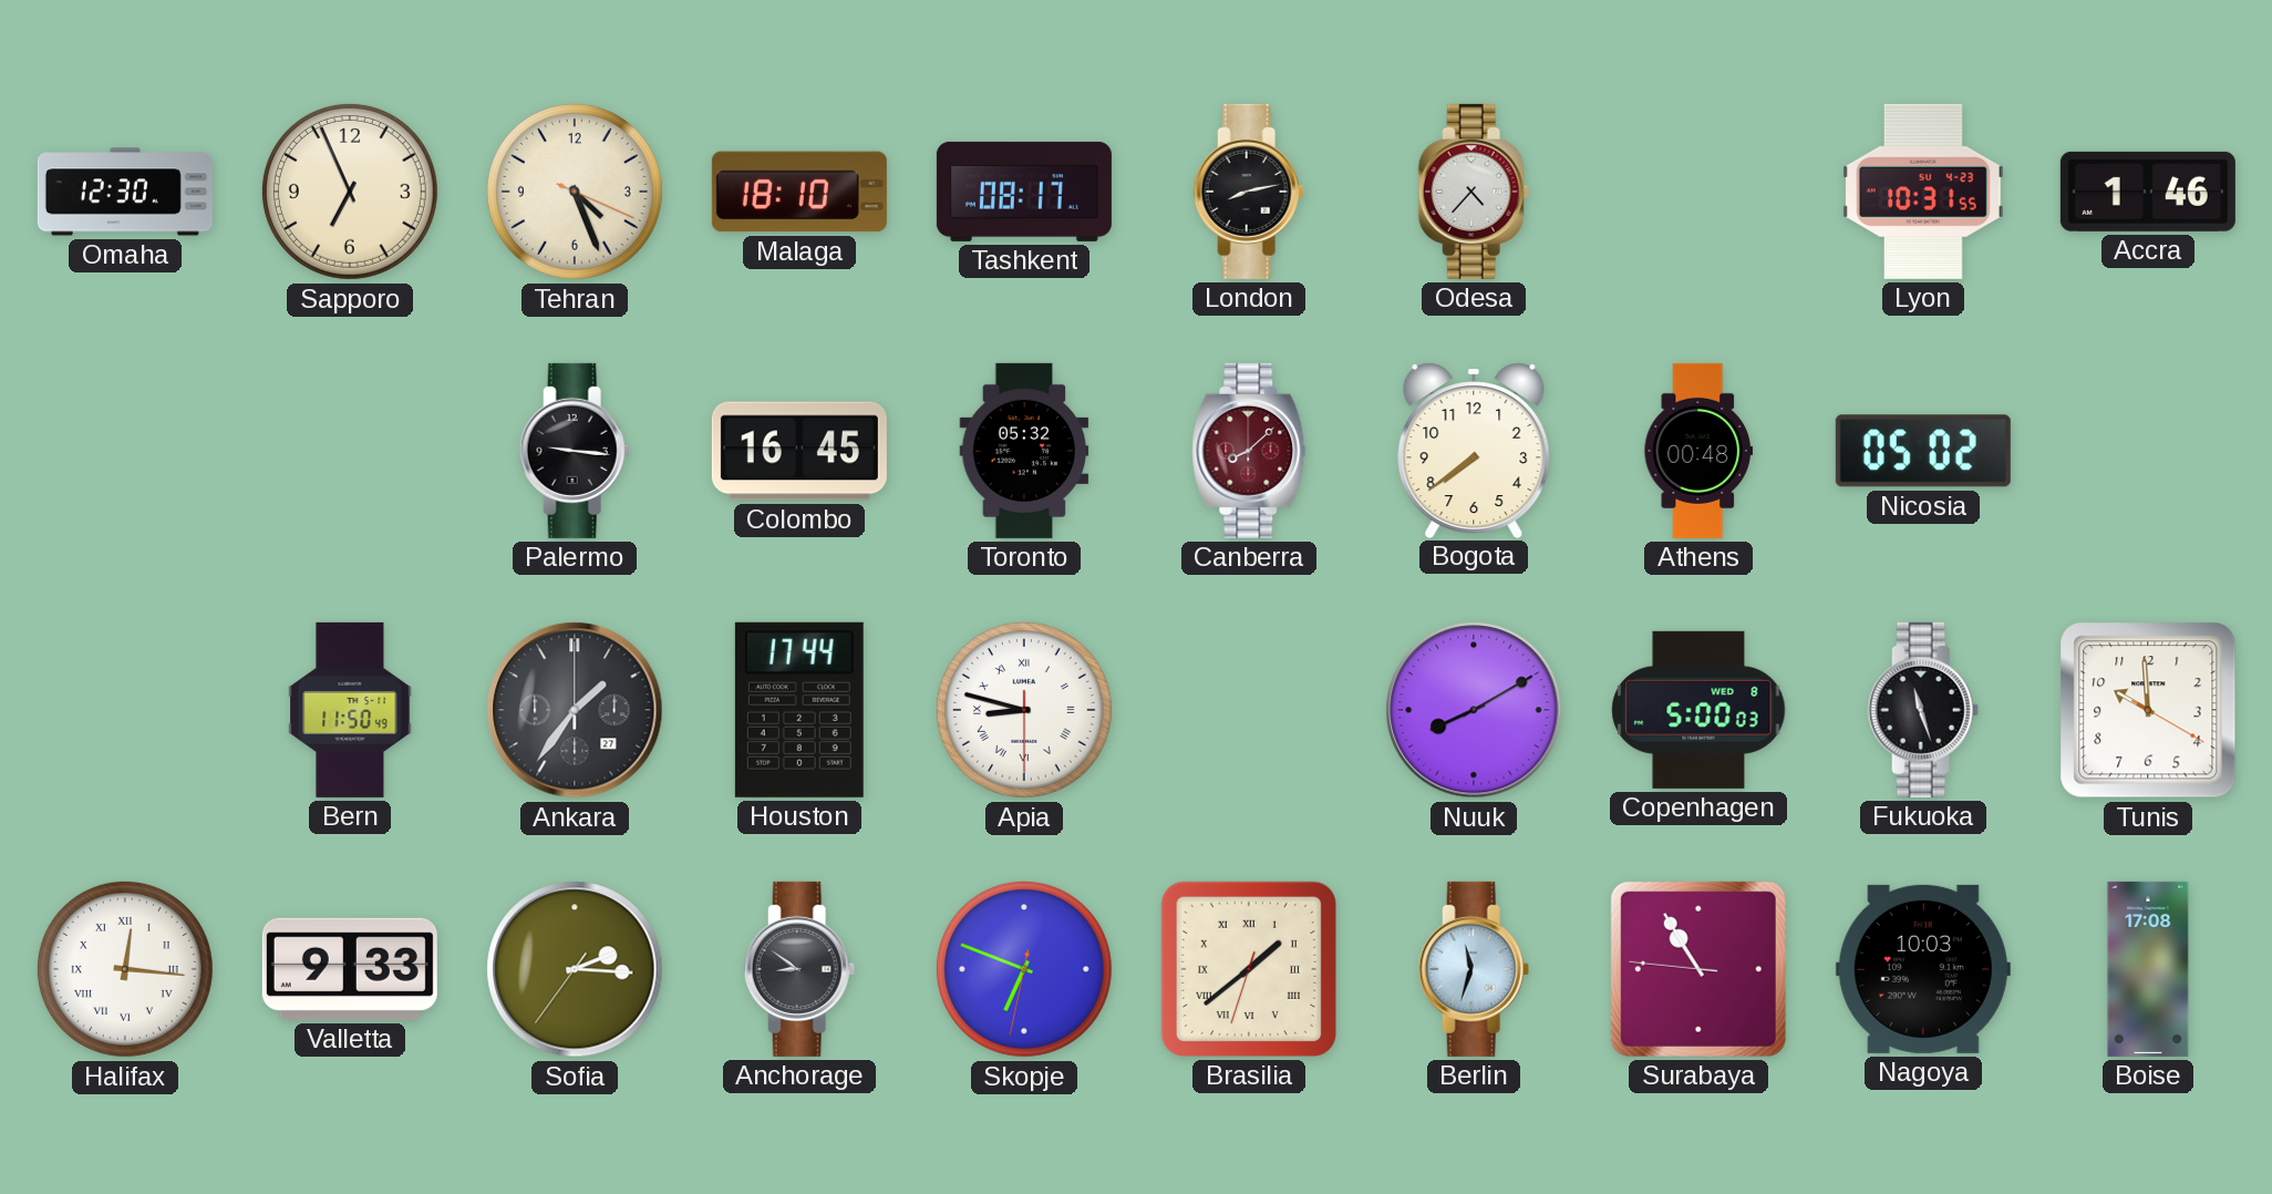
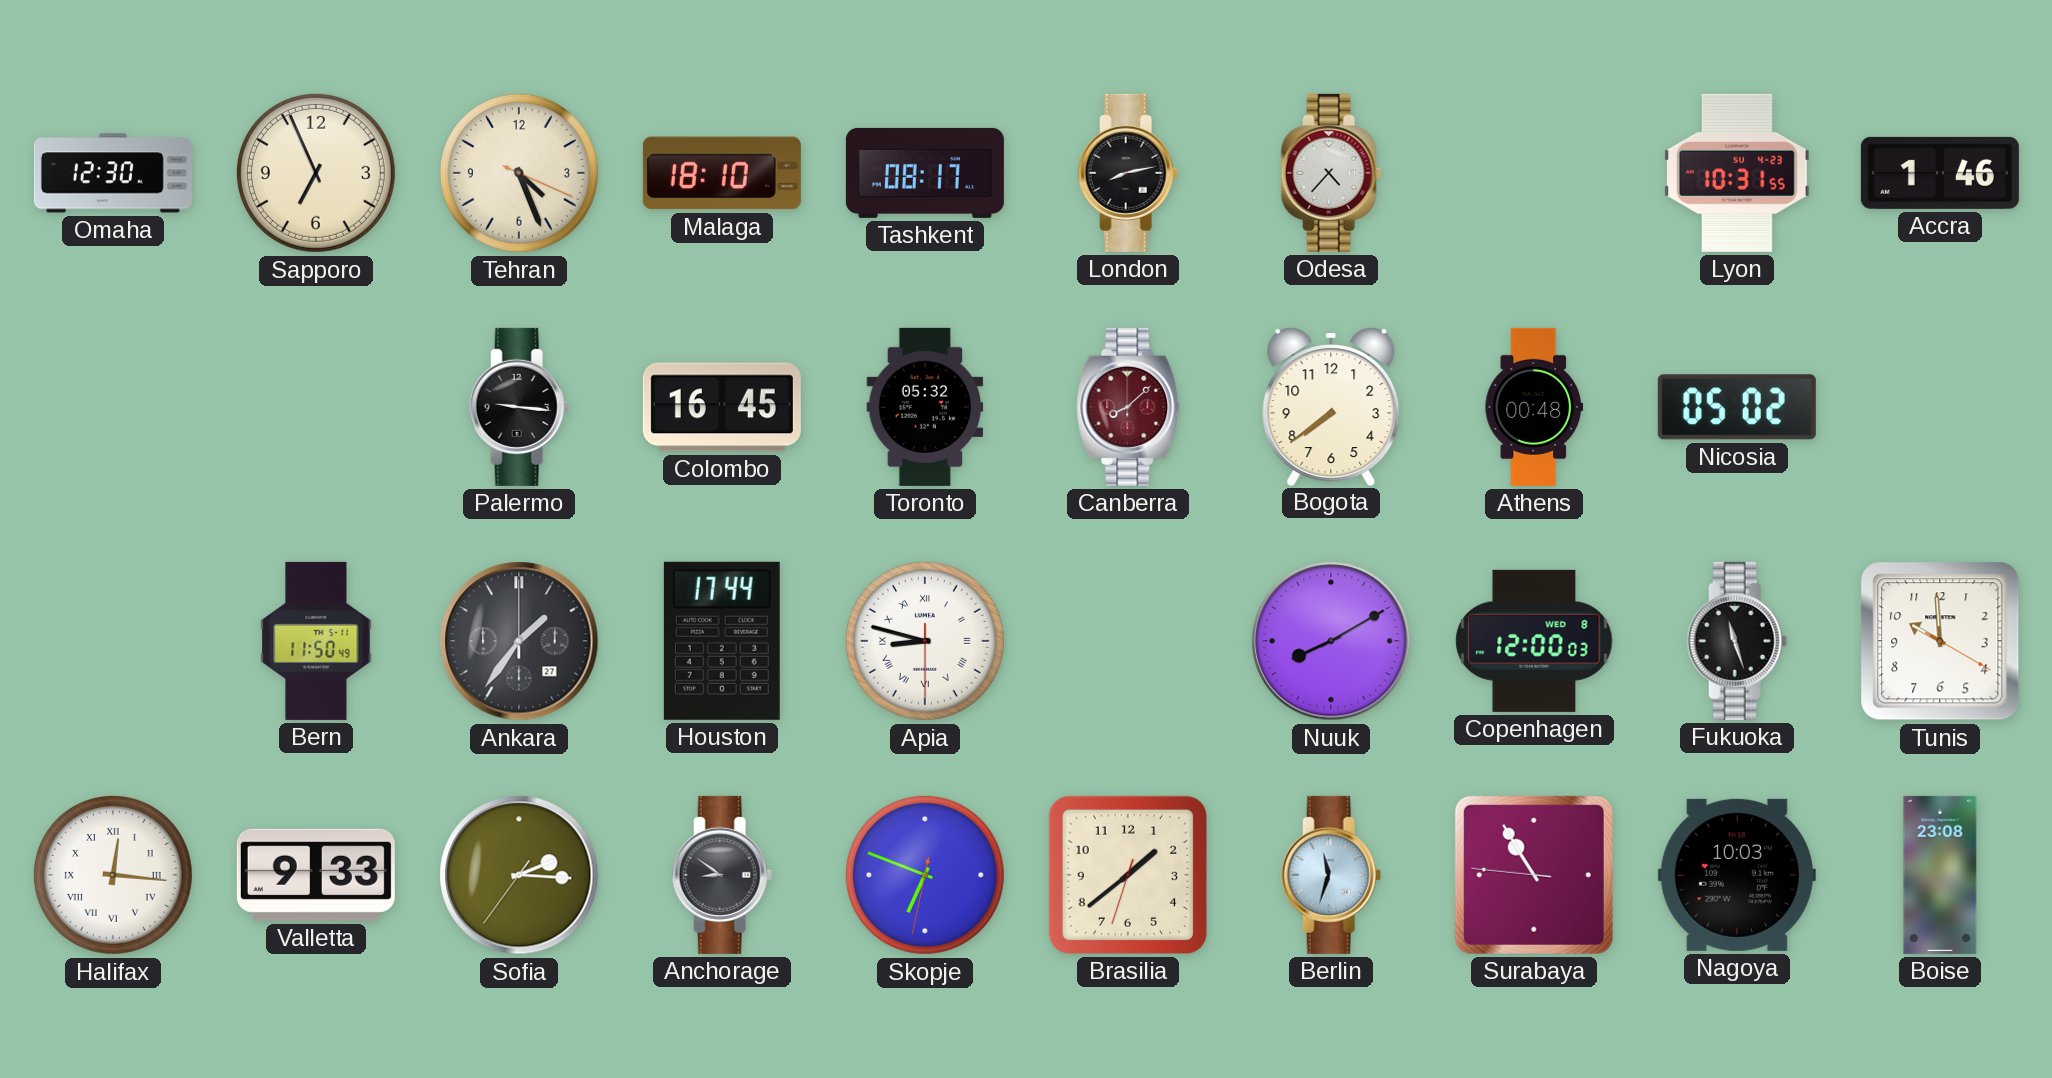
Copenhagen: 5:00 -> 12:00
Brasilia numerals: Roman -> Arabic
Boise: 17:08 -> 23:08
